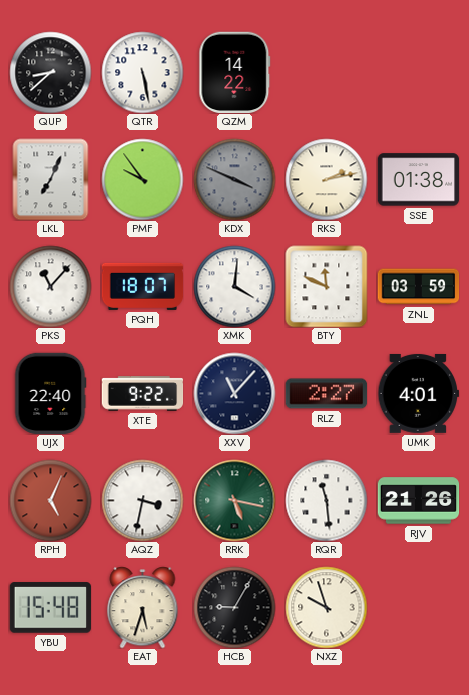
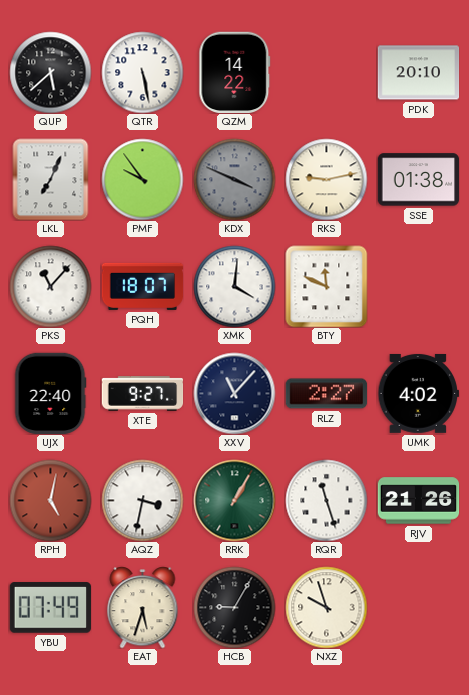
QUP: 8:38 -> 5:38
PDK: none -> 20:10
RKS: 2:13 -> 9:13
ZNL: 03:59 -> none
XTE: 9:22 -> 9:27
UMK: 4:01 -> 4:02
RPH: 5:04 -> 5:02
RRK: 5:17 -> 1:05
RQR: 11:29 -> 11:27
YBU: 15:48 -> 07:49
